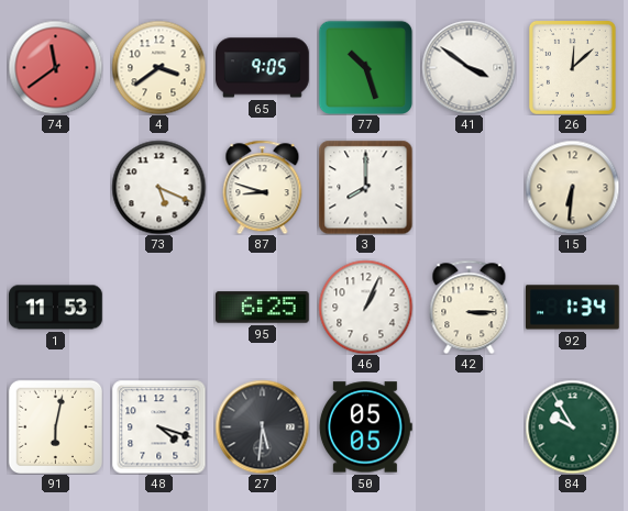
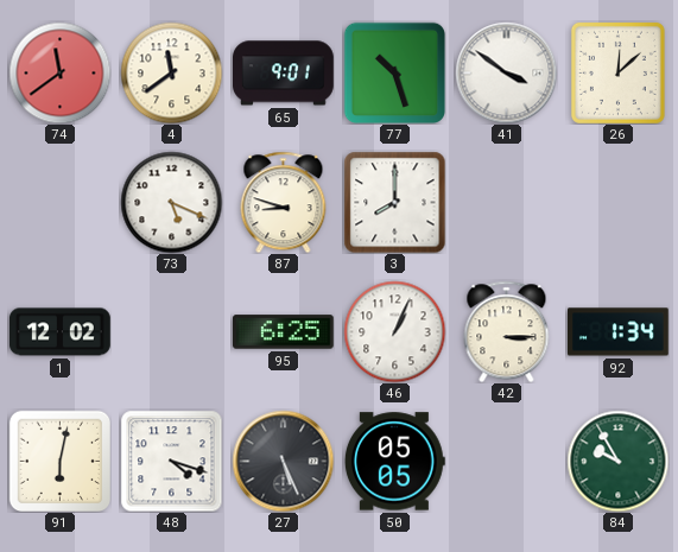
4: 3:39 -> 11:39
65: 9:05 -> 9:01
15: 6:31 -> none
1: 11:53 -> 12:02
27: 5:31 -> 5:26
